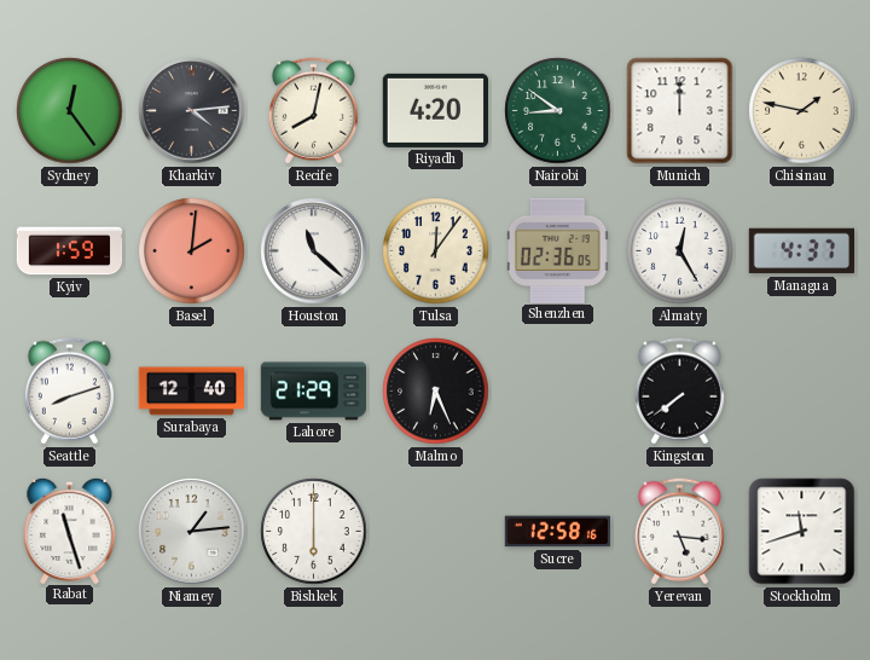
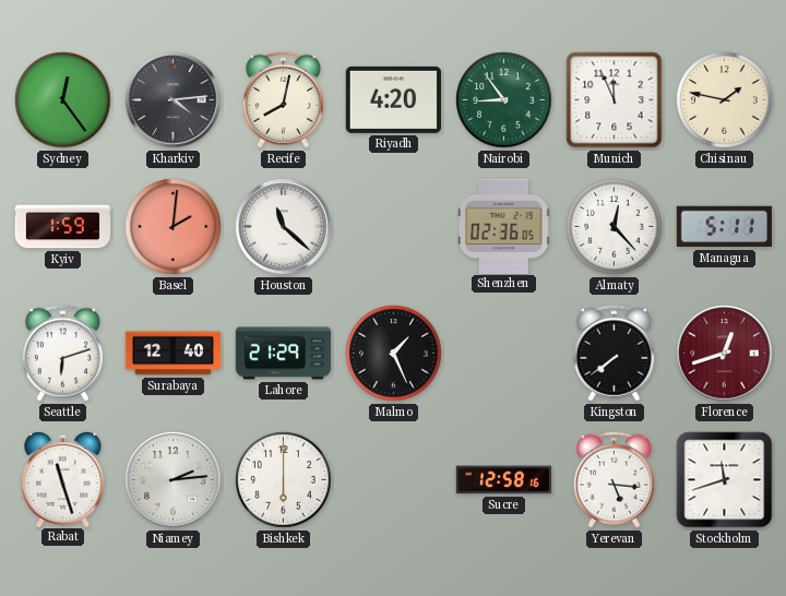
Nairobi: 8:51 -> 8:54
Munich: 12:00 -> 11:56
Tulsa: 12:06 -> none
Almaty: 12:25 -> 12:23
Managua: 4:37 -> 5:11
Seattle: 8:12 -> 6:12
Malmo: 6:26 -> 1:26
Florence: none -> 12:42
Niamey: 1:14 -> 2:14
